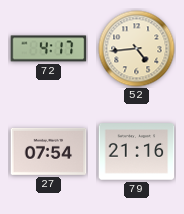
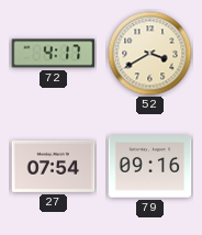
52: 4:44 -> 3:40
79: 21:16 -> 09:16
